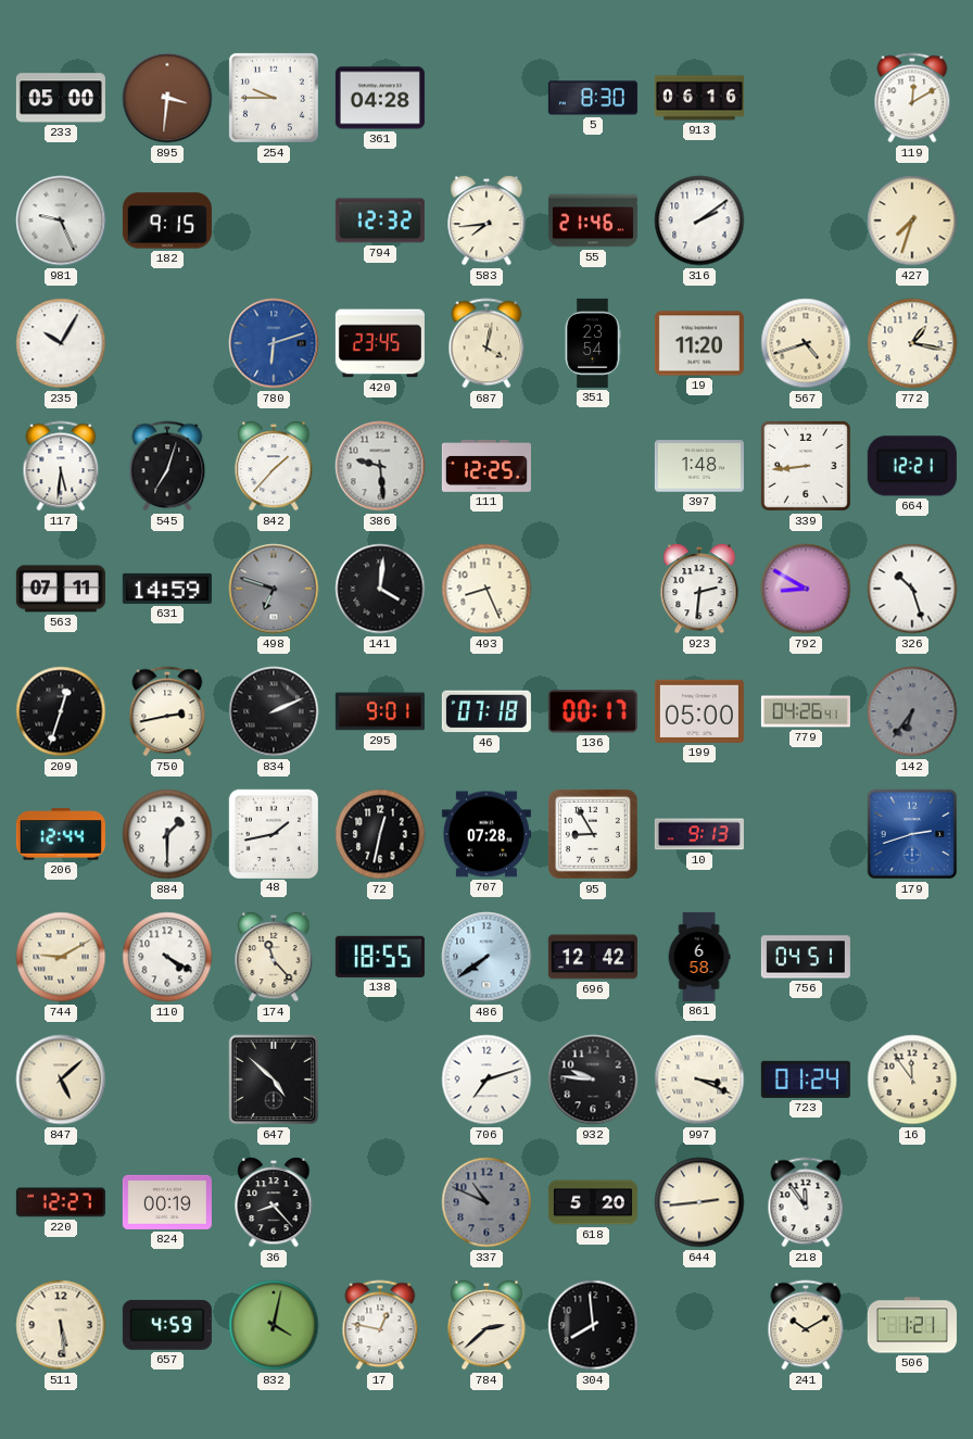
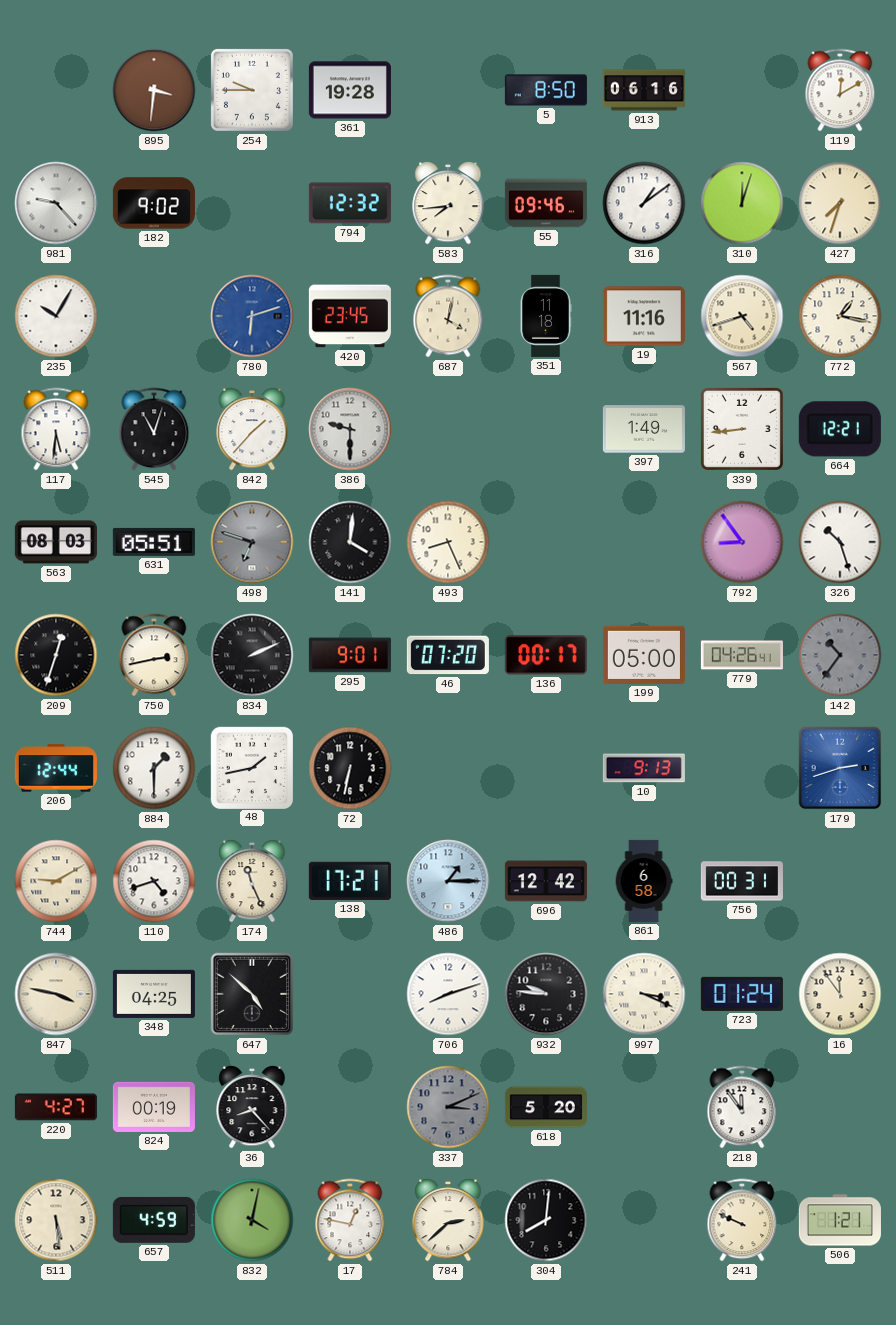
233: 05:00 -> none
361: 04:28 -> 19:28
5: 8:30 -> 8:50
981: 9:26 -> 9:23
182: 9:15 -> 9:02
55: 21:46 -> 09:46
316: 2:09 -> 1:09
310: none -> 12:03
351: 23:54 -> 11:18
19: 11:20 -> 11:16
545: 7:03 -> 11:03
386: 9:29 -> 9:30
111: 12:25 -> none
397: 1:48 -> 1:49
563: 07:11 -> 08:03
631: 14:59 -> 05:51
923: 2:31 -> none
792: 8:50 -> 8:54
46: 07:18 -> 07:20
142: 6:36 -> 10:36
72: 12:32 -> 6:32
707: 07:28 -> none
95: 8:55 -> none
110: 4:20 -> 4:42
174: 11:23 -> 11:26
138: 18:55 -> 17:21
486: 7:39 -> 1:15
756: 04:51 -> 00:31
847: 5:08 -> 3:47
348: none -> 04:25
706: 7:12 -> 8:12
220: 12:27 -> 4:27
337: 10:49 -> 3:11
644: 2:44 -> none
304: 7:59 -> 8:01
241: 10:10 -> 9:49
